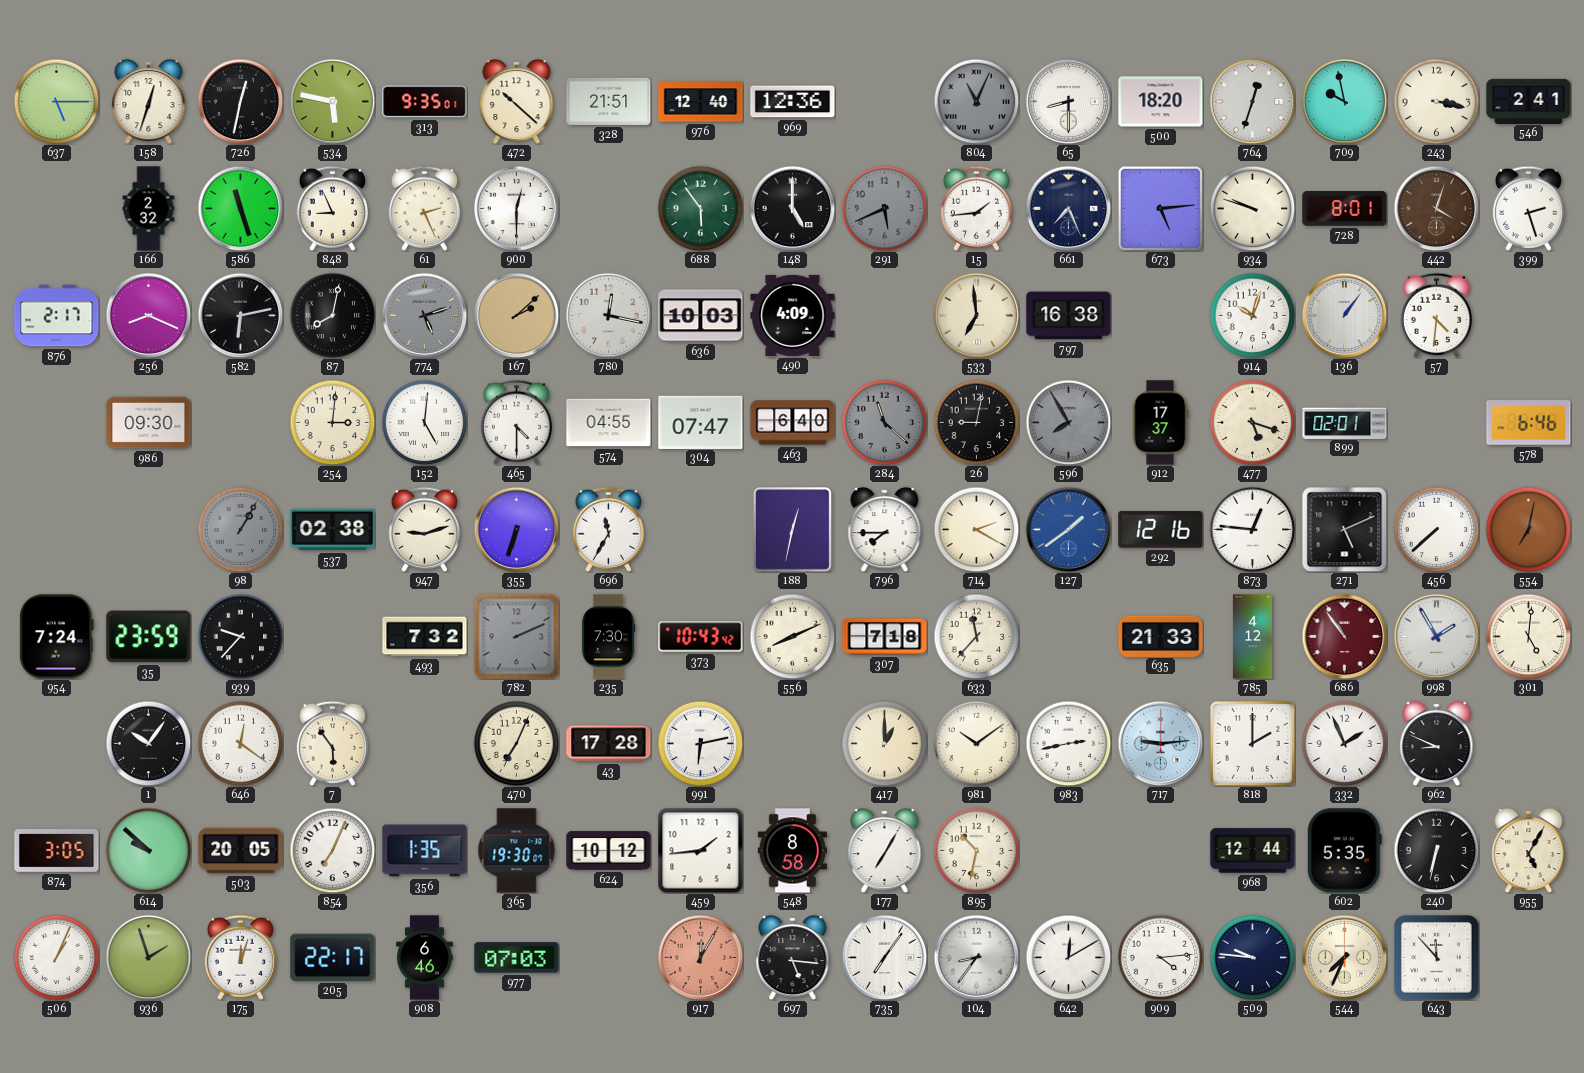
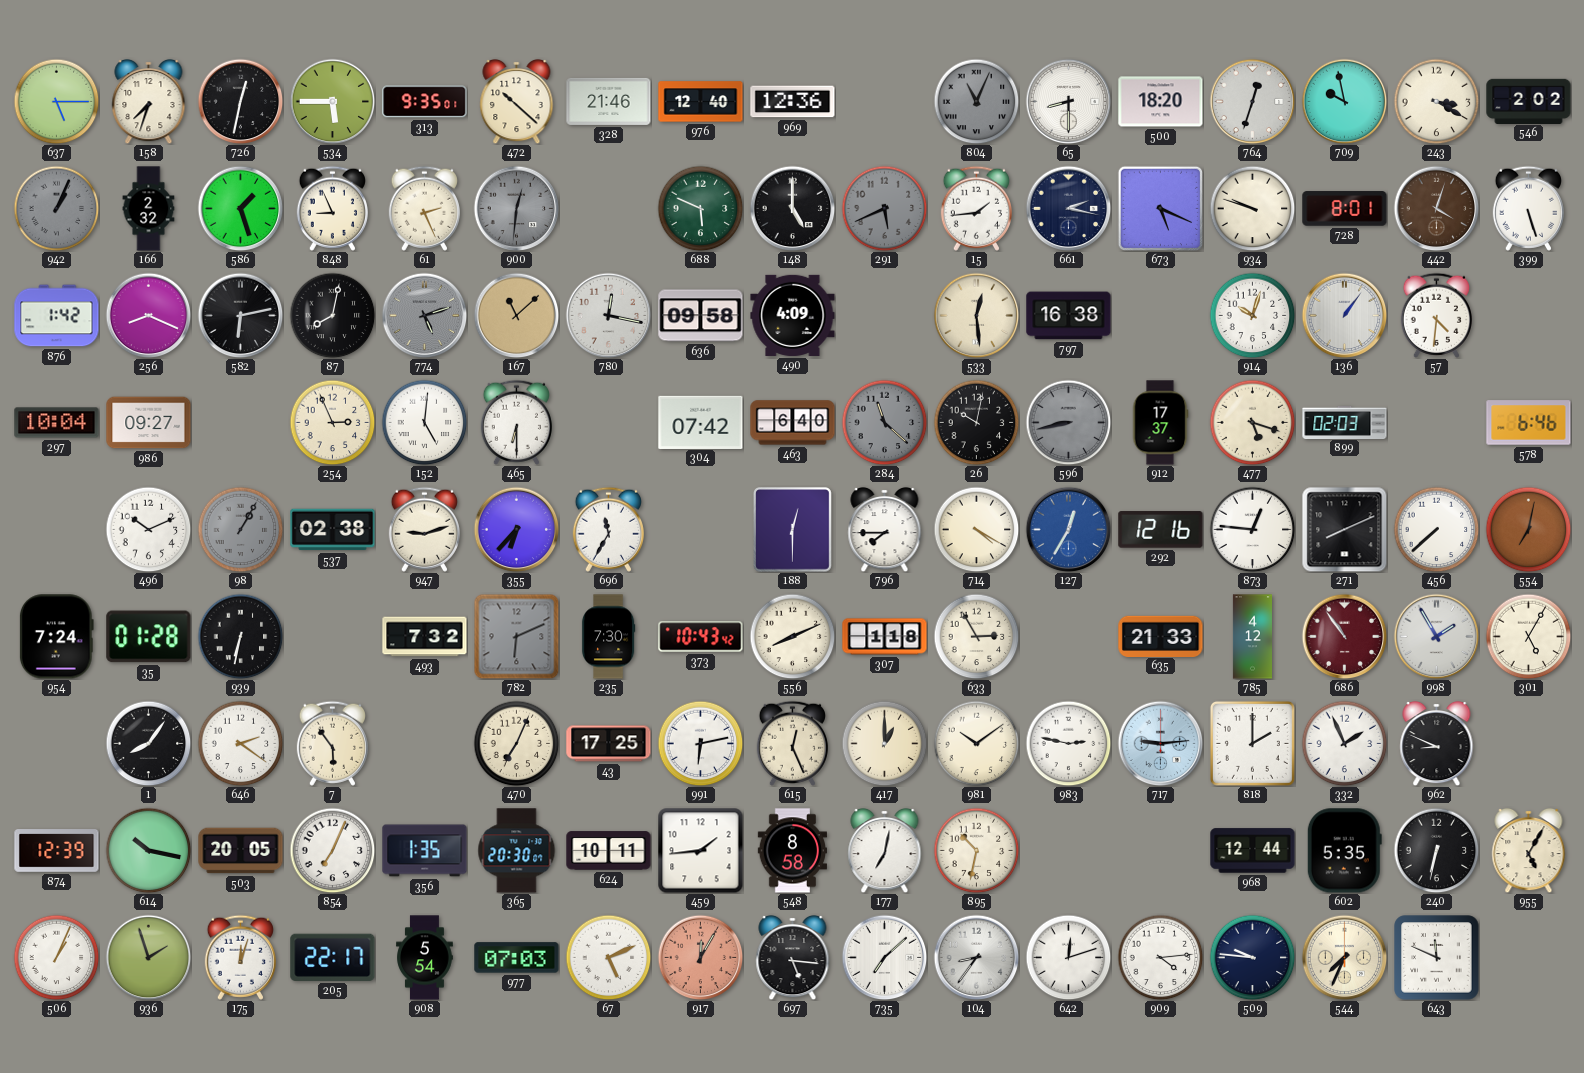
158: 12:33 -> 7:33
534: 5:47 -> 5:45
328: 21:51 -> 21:46
243: 3:17 -> 3:20
546: 2:41 -> 2:02
942: none -> 1:04
586: 11:27 -> 1:27
900: 12:30 -> 12:31
900 dial: white -> grey
688: 5:54 -> 5:49
661: 7:26 -> 2:17
673: 5:14 -> 5:19
399: 2:27 -> 5:27
876: 2:17 -> 1:42
167: 2:08 -> 11:08
636: 10:03 -> 09:58
533: 6:59 -> 12:29
297: none -> 10:04
986: 09:30 -> 09:27
254: 3:01 -> 2:56
465: 4:30 -> 6:30
574: 04:55 -> none
304: 07:47 -> 07:42
26: 9:02 -> 10:02
596: 7:55 -> 8:43
899: 02:01 -> 02:03
496: none -> 10:11
355: 6:33 -> 6:37
188: 12:32 -> 12:30
714: 2:20 -> 4:20
127: 1:39 -> 12:35
271: 5:11 -> 8:11
35: 23:59 -> 01:28
939: 9:37 -> 6:32
782: 2:11 -> 6:11
307: 7:18 -> 1:18
633: 11:37 -> 2:55
301: 5:01 -> 5:05
1: 10:06 -> 8:06
646: 12:21 -> 2:21
43: 17:28 -> 17:25
615: none -> 12:26
983: 2:43 -> 2:47
874: 3:05 -> 12:39
614: 9:52 -> 10:17
365: 19:30 -> 20:30
624: 10:12 -> 10:11
177: 7:05 -> 7:02
908: 6:46 -> 5:54
67: none -> 5:11
735: 7:06 -> 7:08
642: 12:10 -> 12:12
643: 11:53 -> 11:49
